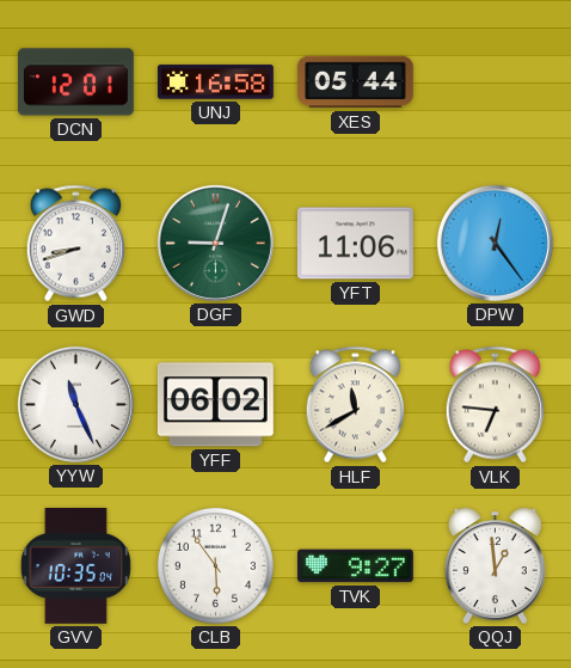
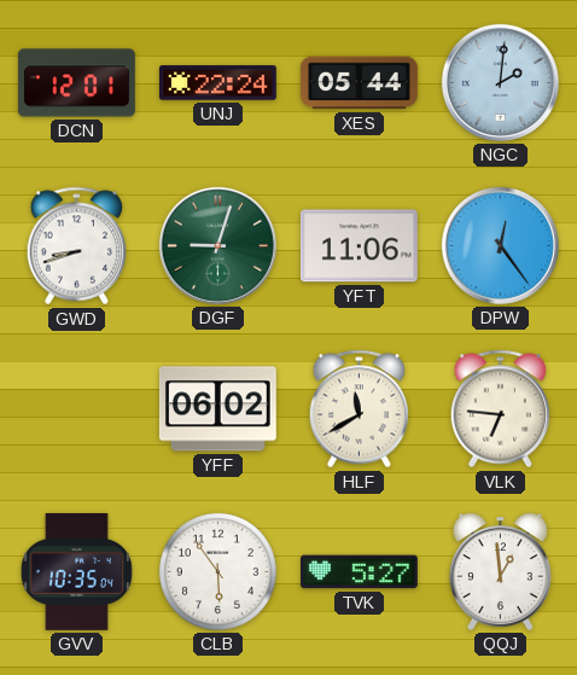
UNJ: 16:58 -> 22:24
NGC: none -> 2:01
YYW: 11:26 -> none
TVK: 9:27 -> 5:27
